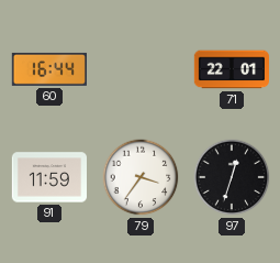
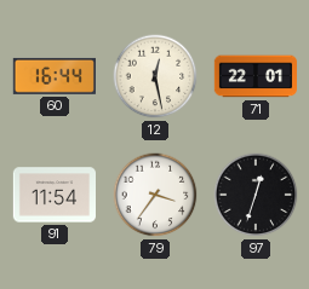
12: none -> 12:28
91: 11:59 -> 11:54
